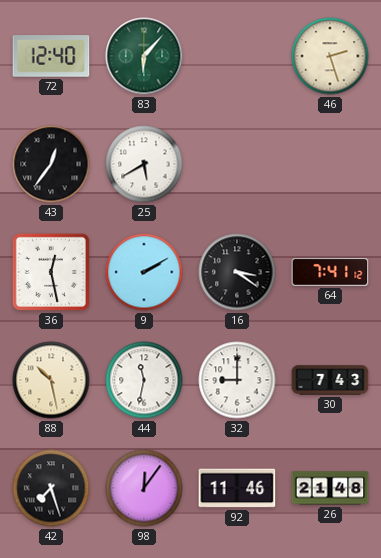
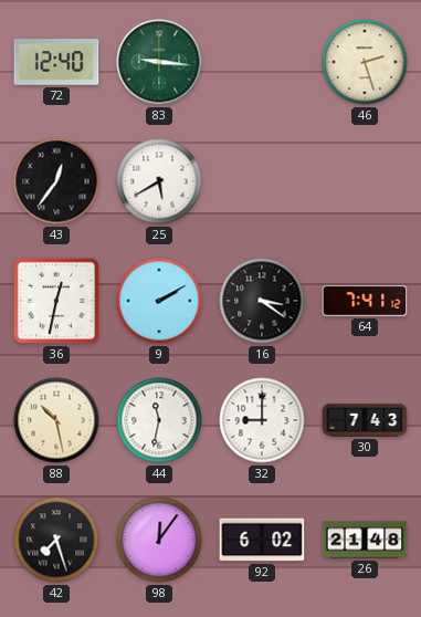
83: 6:07 -> 9:16
36: 12:28 -> 12:32
92: 11:46 -> 6:02
